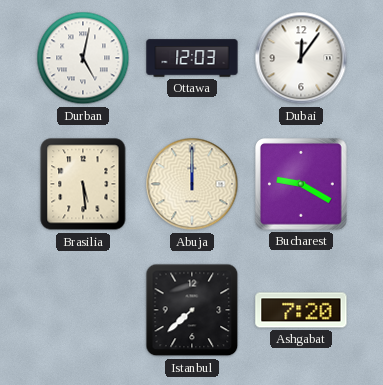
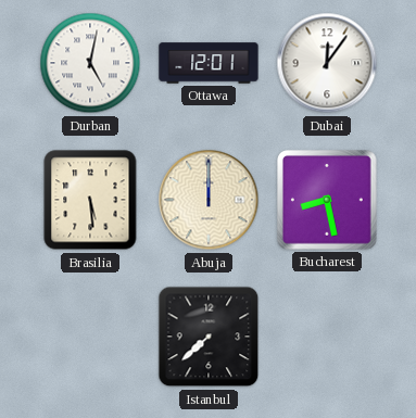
Ottawa: 12:03 -> 12:01
Bucharest: 9:20 -> 8:28
Ashgabat: 7:20 -> none
